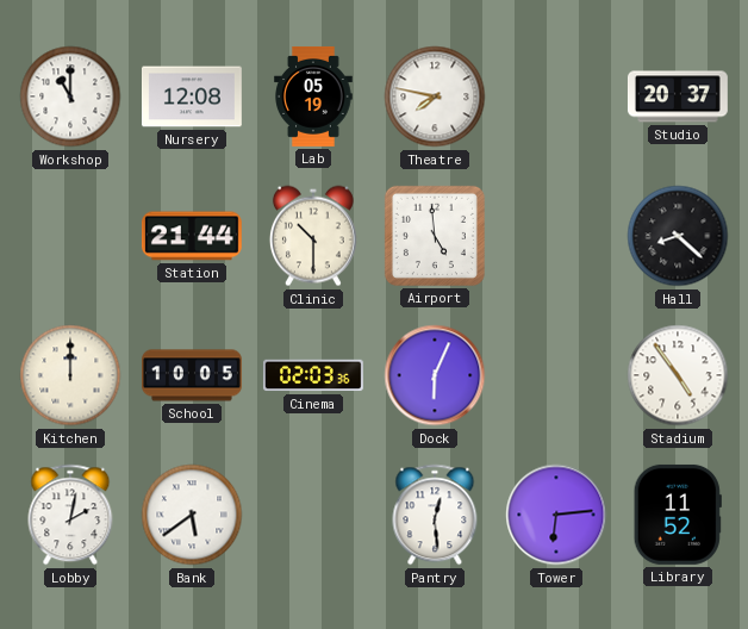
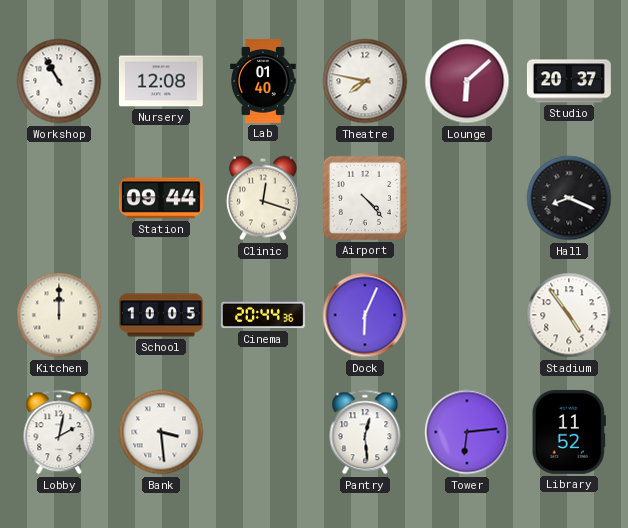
Workshop: 11:00 -> 10:55
Lab: 05:19 -> 01:40
Lounge: none -> 6:08
Station: 21:44 -> 09:44
Clinic: 10:30 -> 12:18
Airport: 4:59 -> 4:23
Hall: 8:22 -> 8:19
Cinema: 02:03 -> 20:44
Bank: 5:39 -> 3:29
